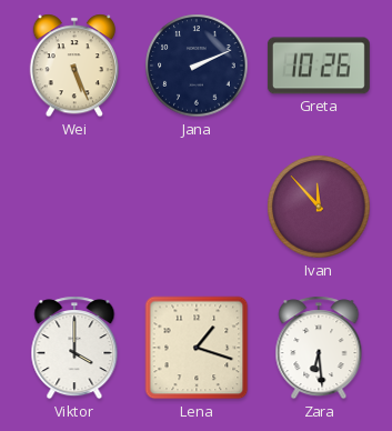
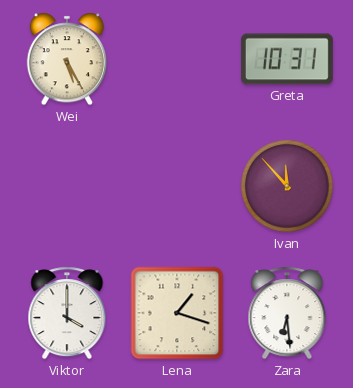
Wei: 5:26 -> 5:25
Jana: 2:11 -> none
Greta: 10:26 -> 10:31
